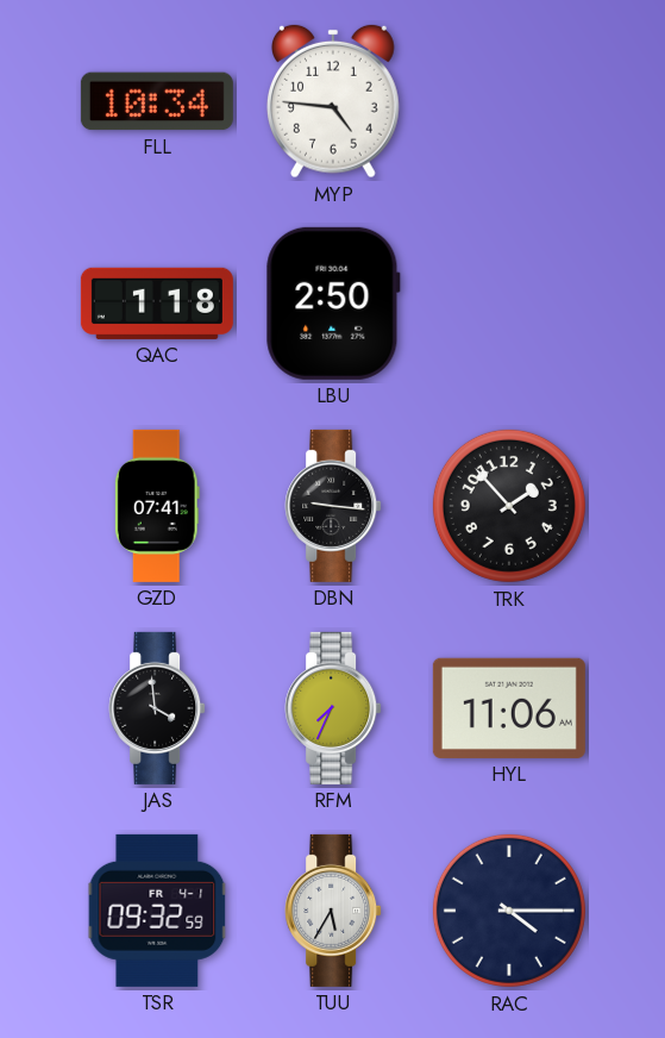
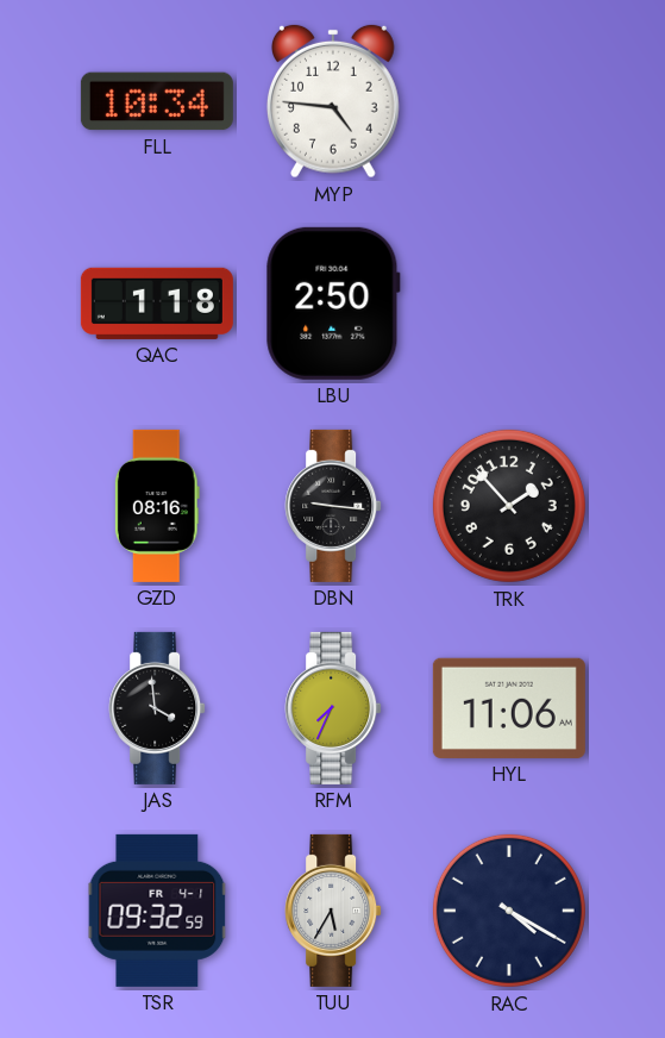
GZD: 07:41 -> 08:16
RAC: 4:15 -> 4:20
